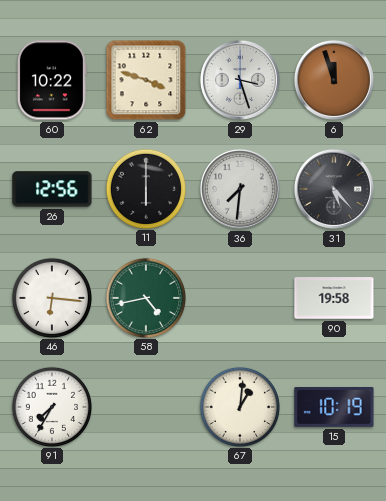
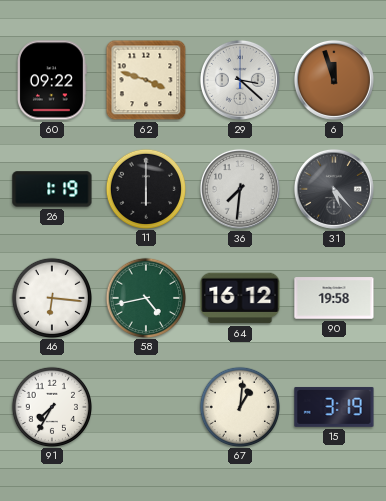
60: 10:22 -> 09:22
29: 3:27 -> 3:22
26: 12:56 -> 1:19
64: none -> 16:12
15: 10:19 -> 3:19
